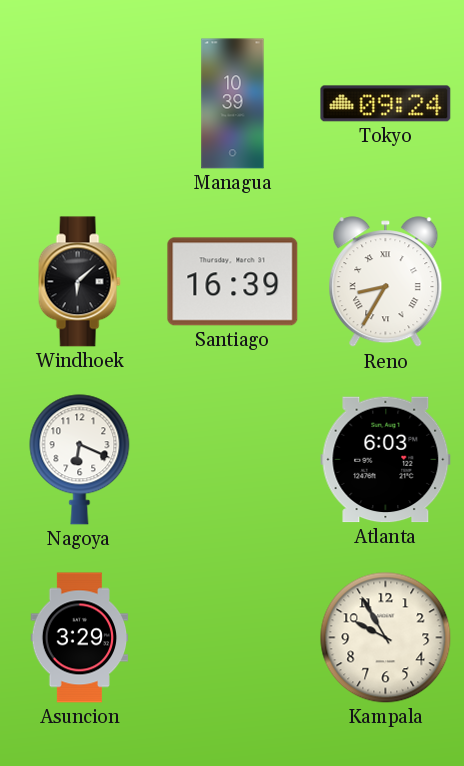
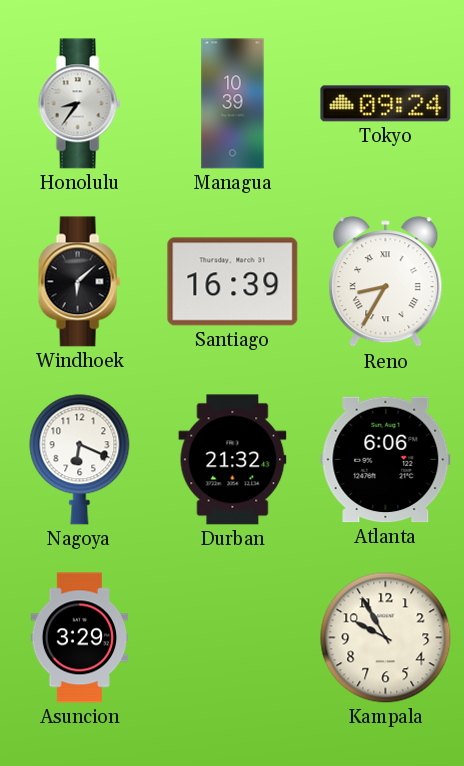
Honolulu: none -> 8:36
Durban: none -> 21:32
Atlanta: 6:03 -> 6:06
